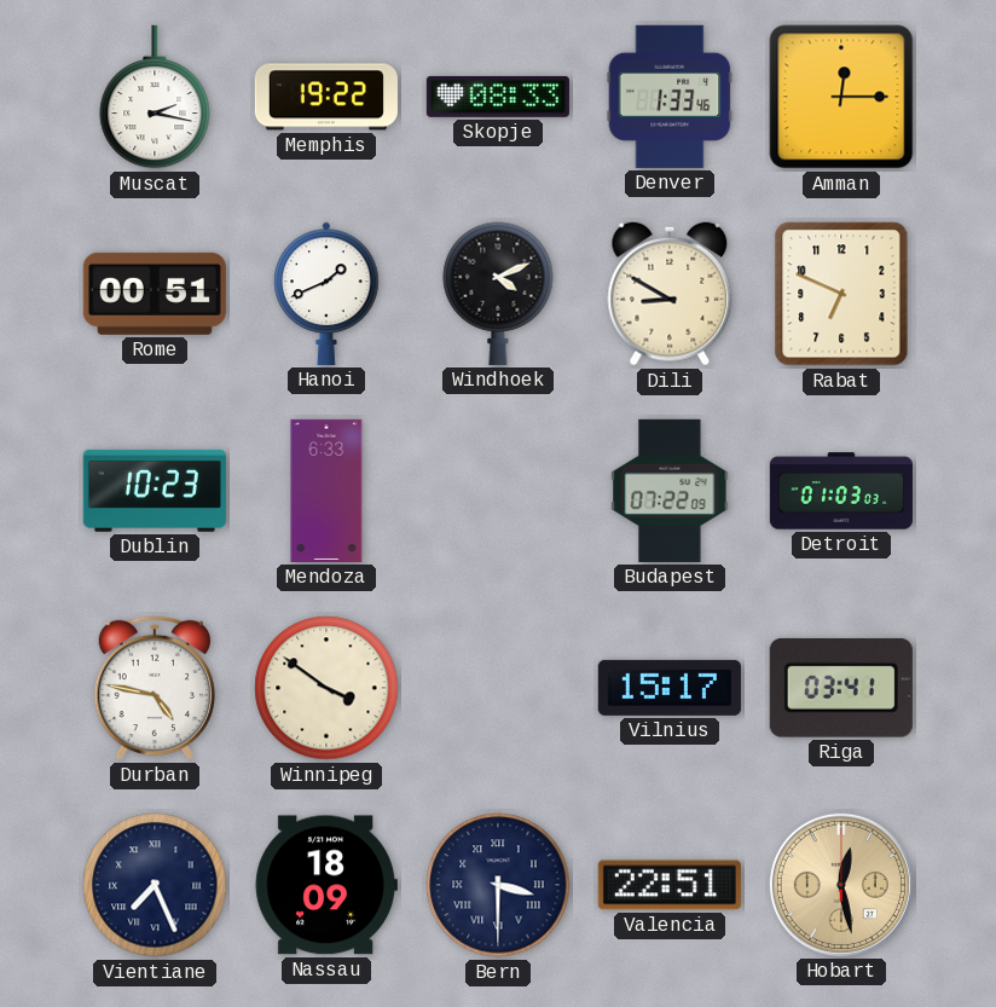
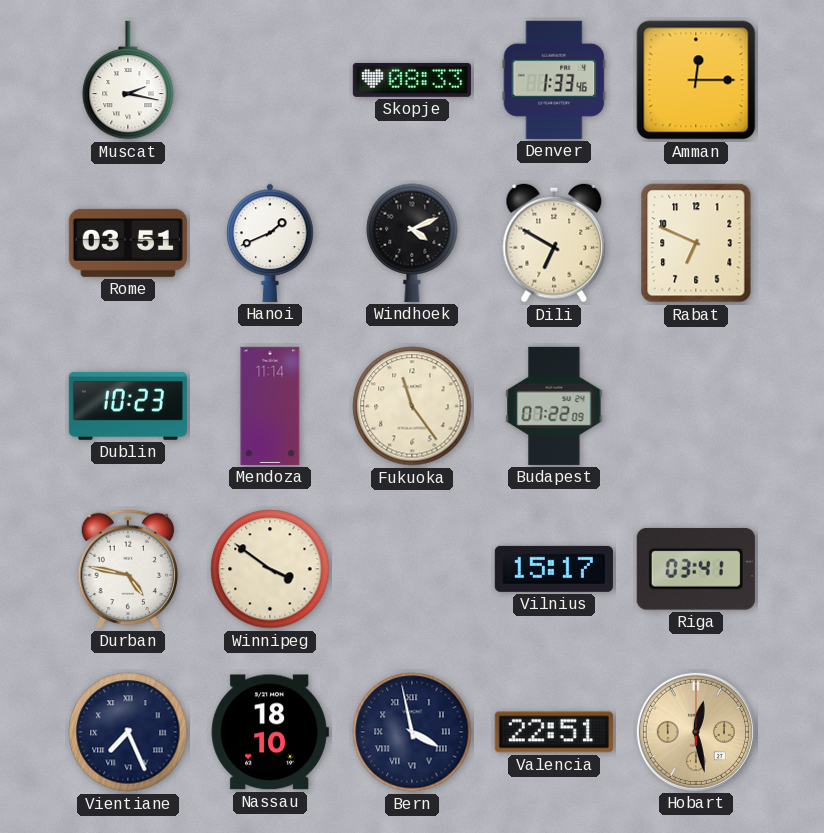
Memphis: 19:22 -> none
Rome: 00:51 -> 03:51
Dili: 8:50 -> 6:50
Mendoza: 6:33 -> 11:14
Fukuoka: none -> 11:24
Detroit: 01:03 -> none
Nassau: 18:09 -> 18:10
Bern: 3:30 -> 3:58
